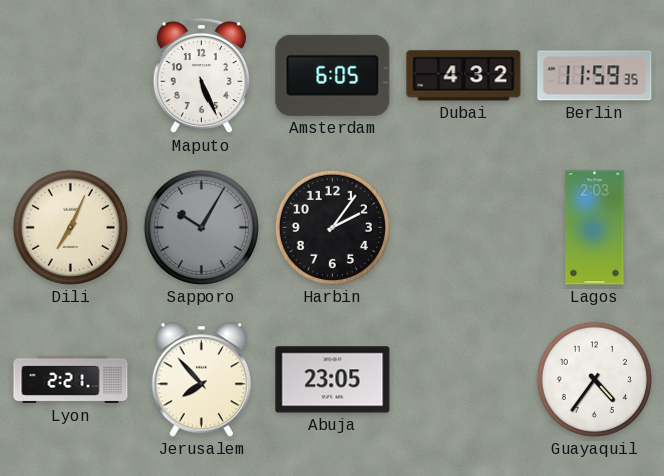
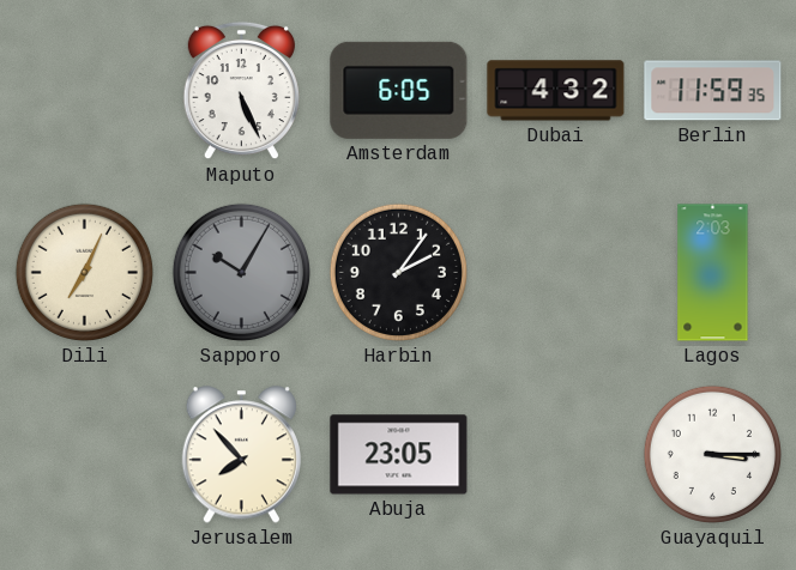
Lyon: 2:21 -> none
Guayaquil: 4:36 -> 3:15
